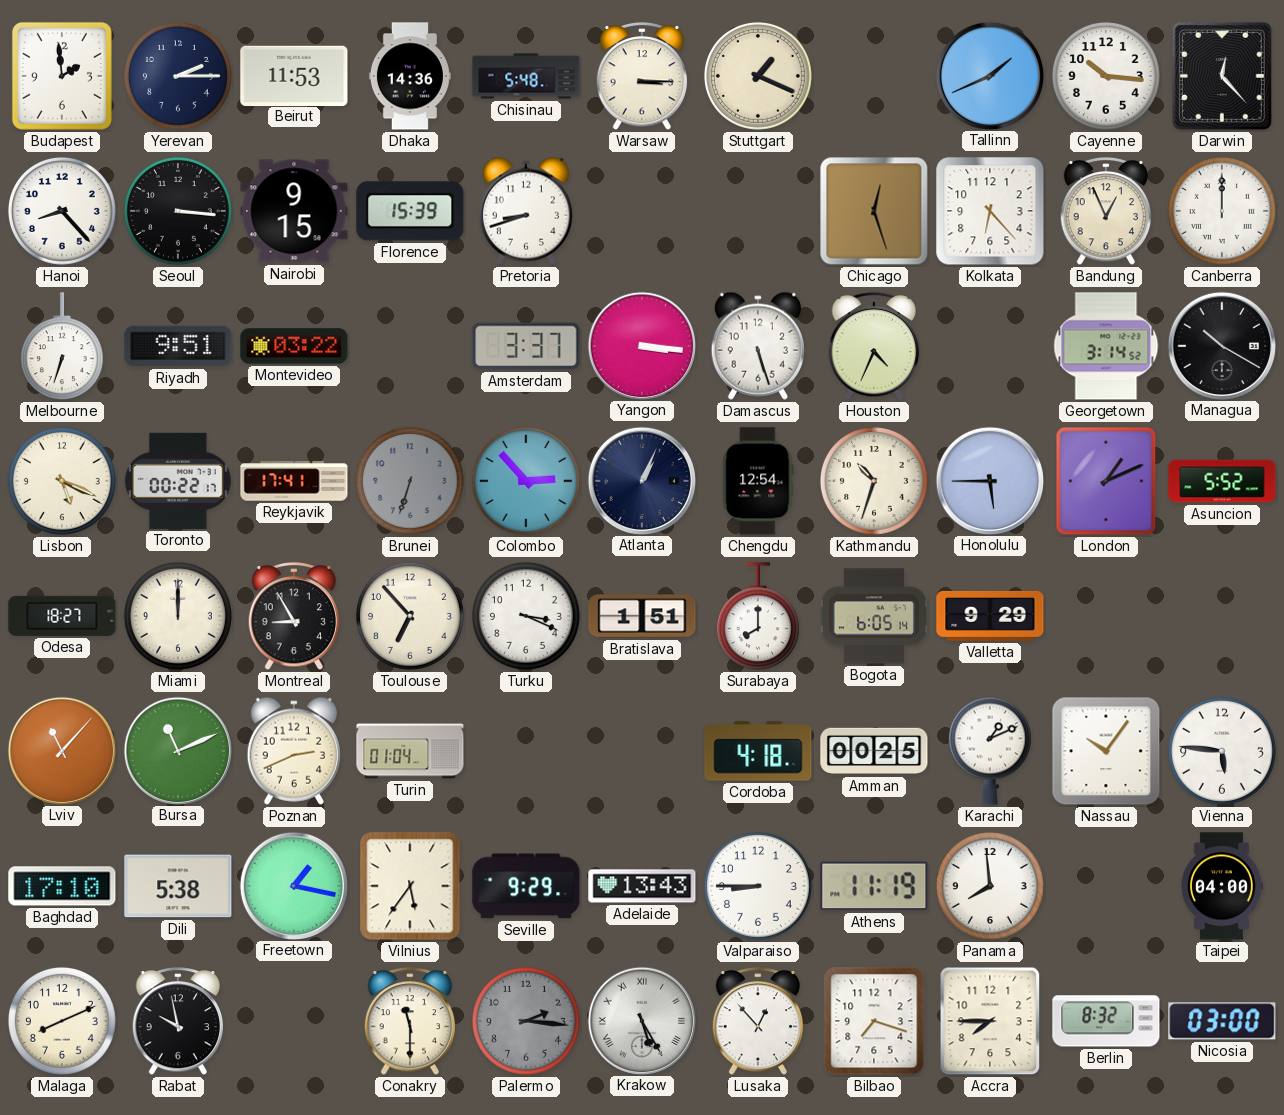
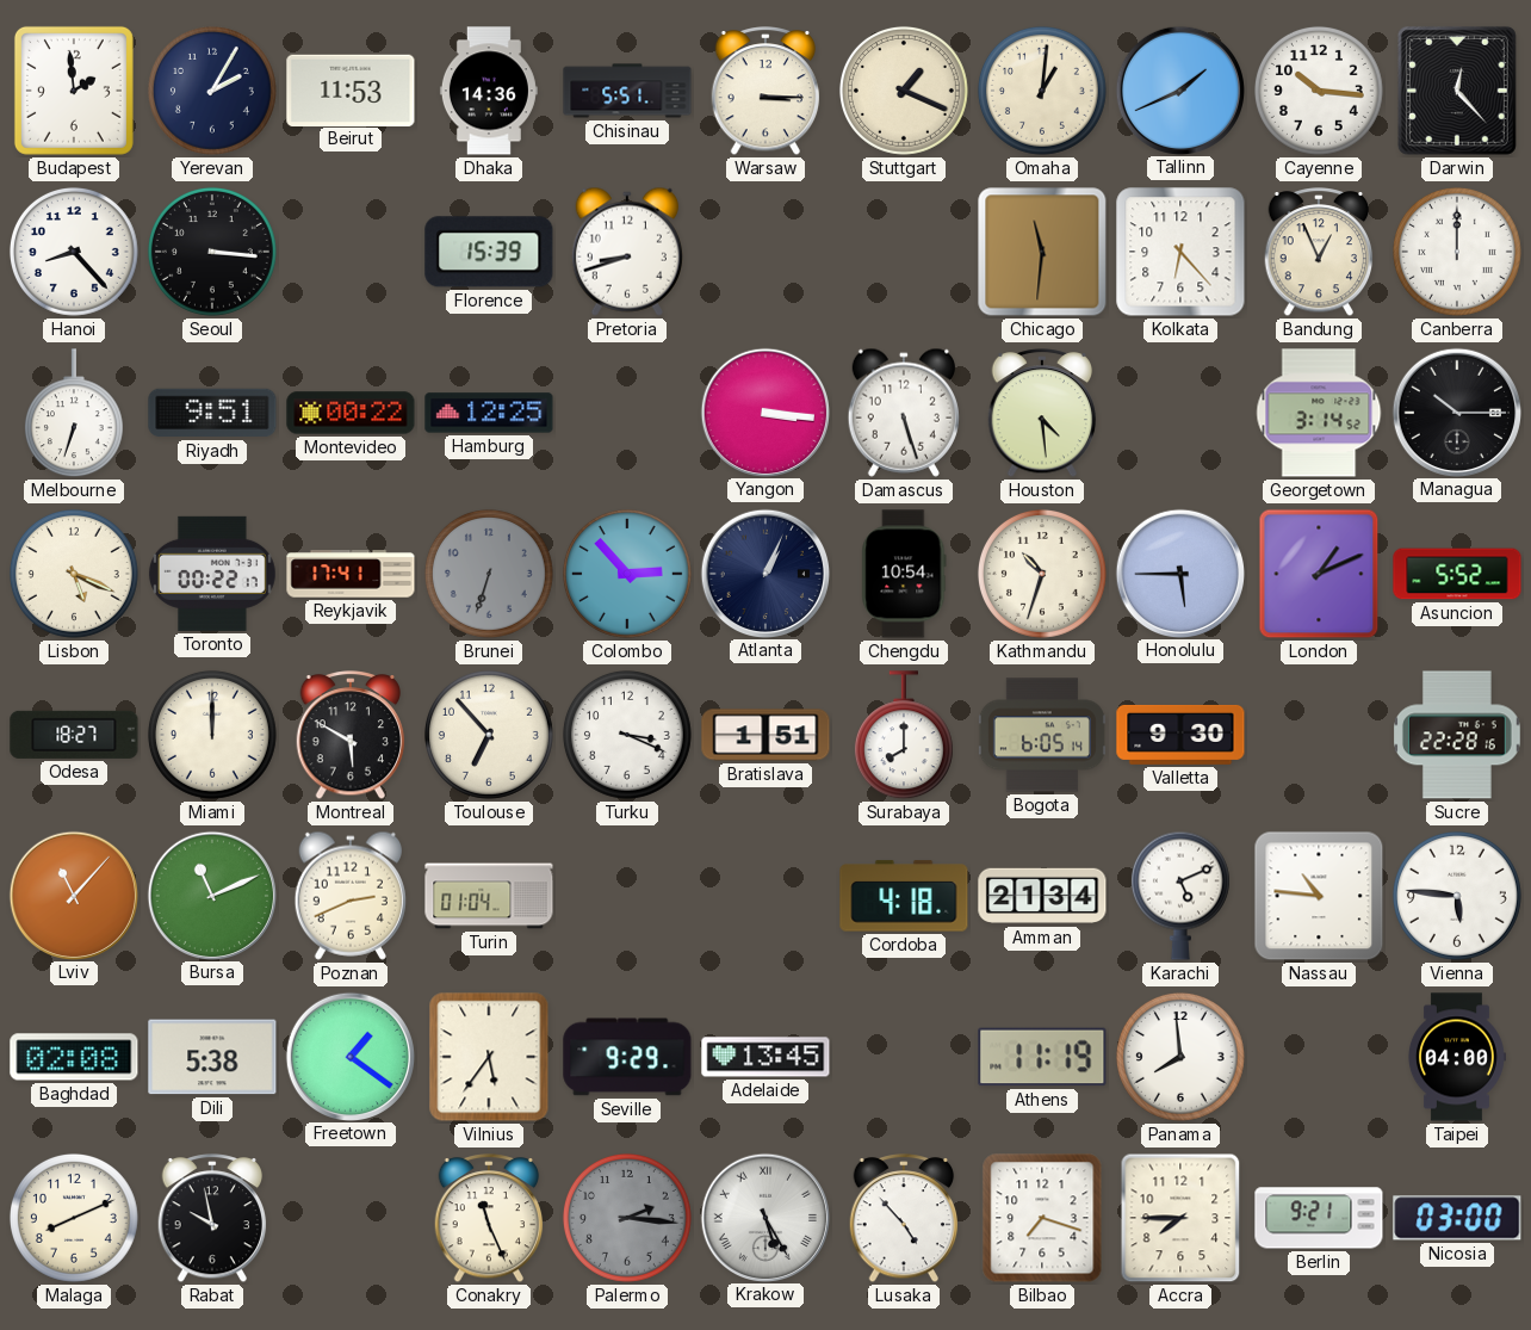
Yerevan: 2:15 -> 2:05
Chisinau: 5:48 -> 5:51
Omaha: none -> 1:01
Nairobi: 9:15 -> none
Chicago: 12:27 -> 11:31
Montevideo: 03:22 -> 00:22
Hamburg: none -> 12:25
Amsterdam: 3:37 -> none
Houston: 4:34 -> 4:29
Managua: 10:20 -> 10:15
Chengdu: 12:54 -> 10:54
Montreal: 8:55 -> 5:50
Valletta: 9:29 -> 9:30
Sucre: none -> 22:28
Amman: 00:25 -> 21:34
Karachi: 1:11 -> 5:11
Nassau: 10:06 -> 10:46
Baghdad: 17:10 -> 02:08
Freetown: 1:17 -> 1:21
Adelaide: 13:43 -> 13:45
Valparaiso: 8:45 -> none
Conakry: 11:30 -> 11:26
Lusaka: 12:53 -> 4:53
Berlin: 8:32 -> 9:21
